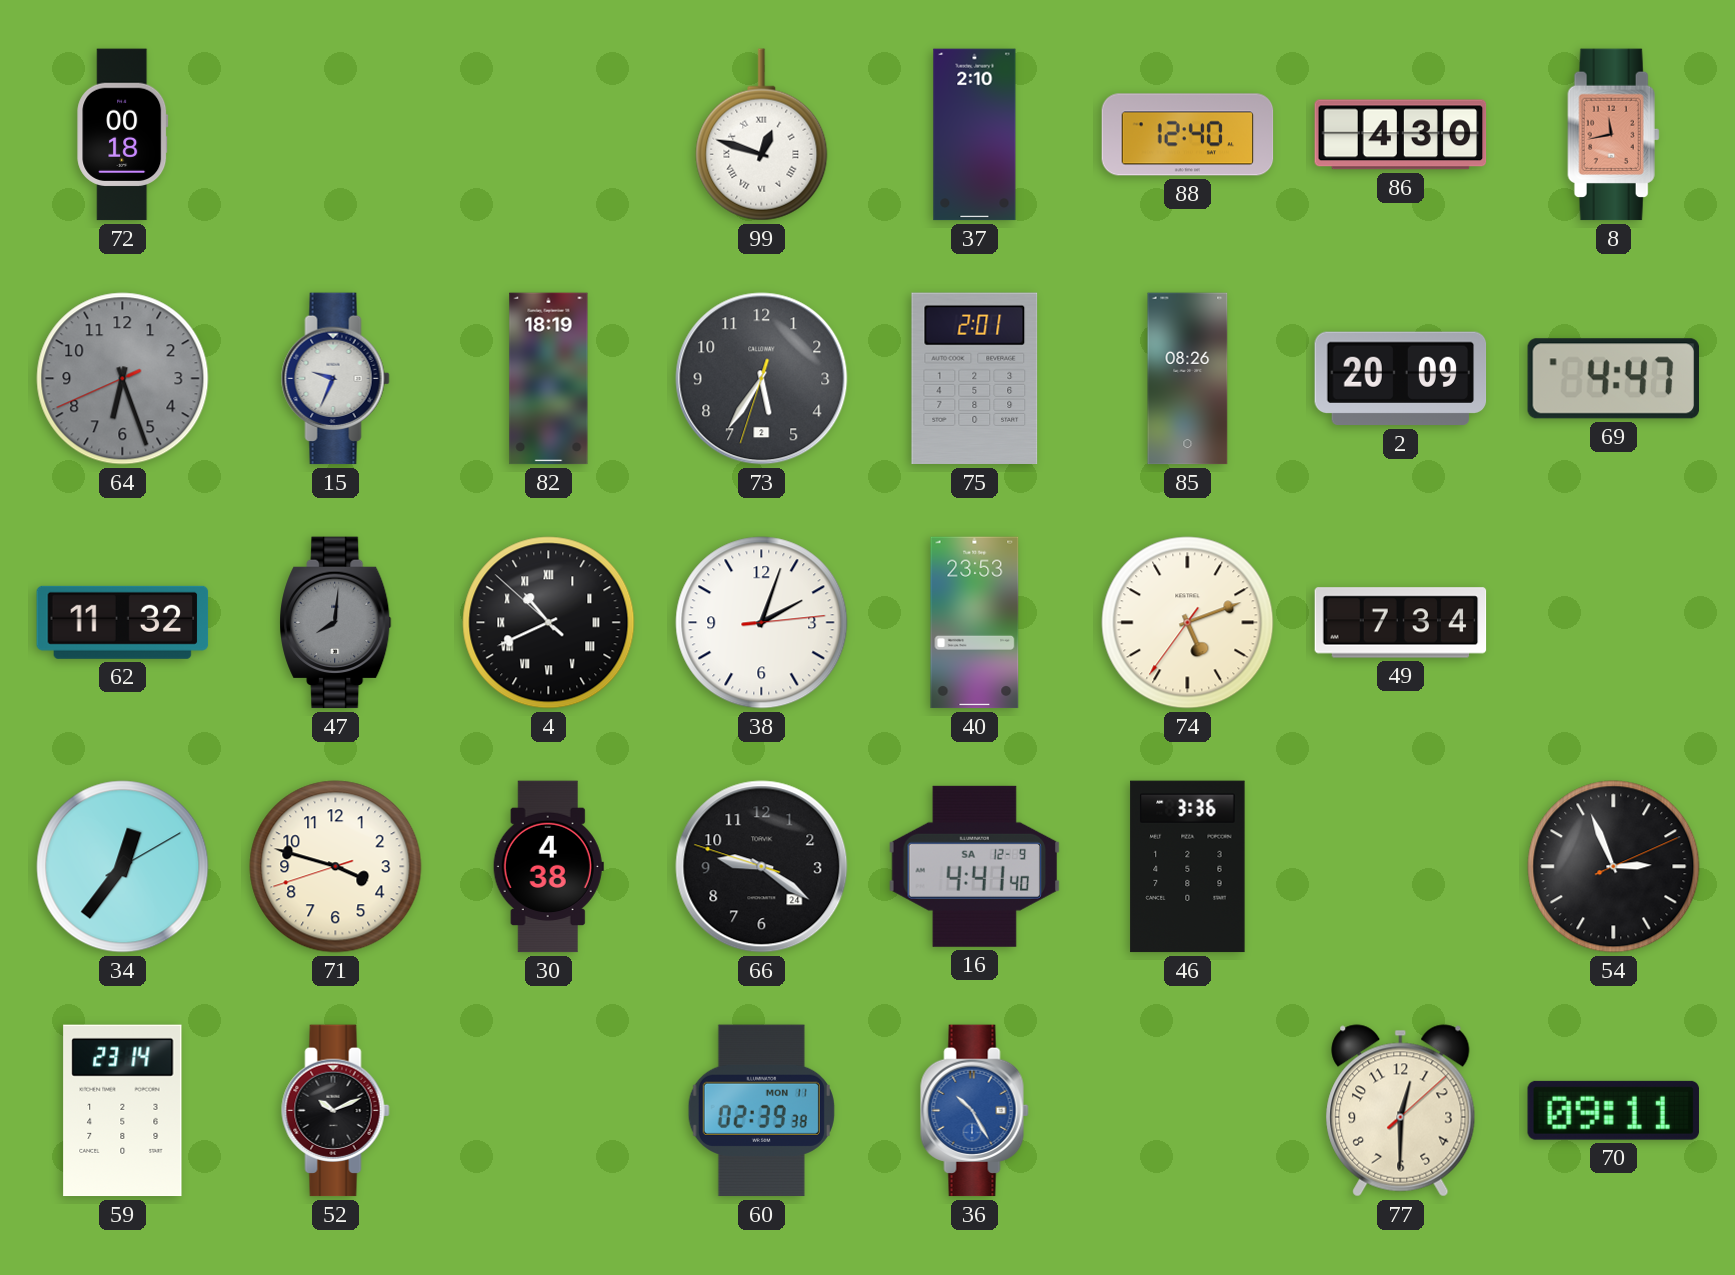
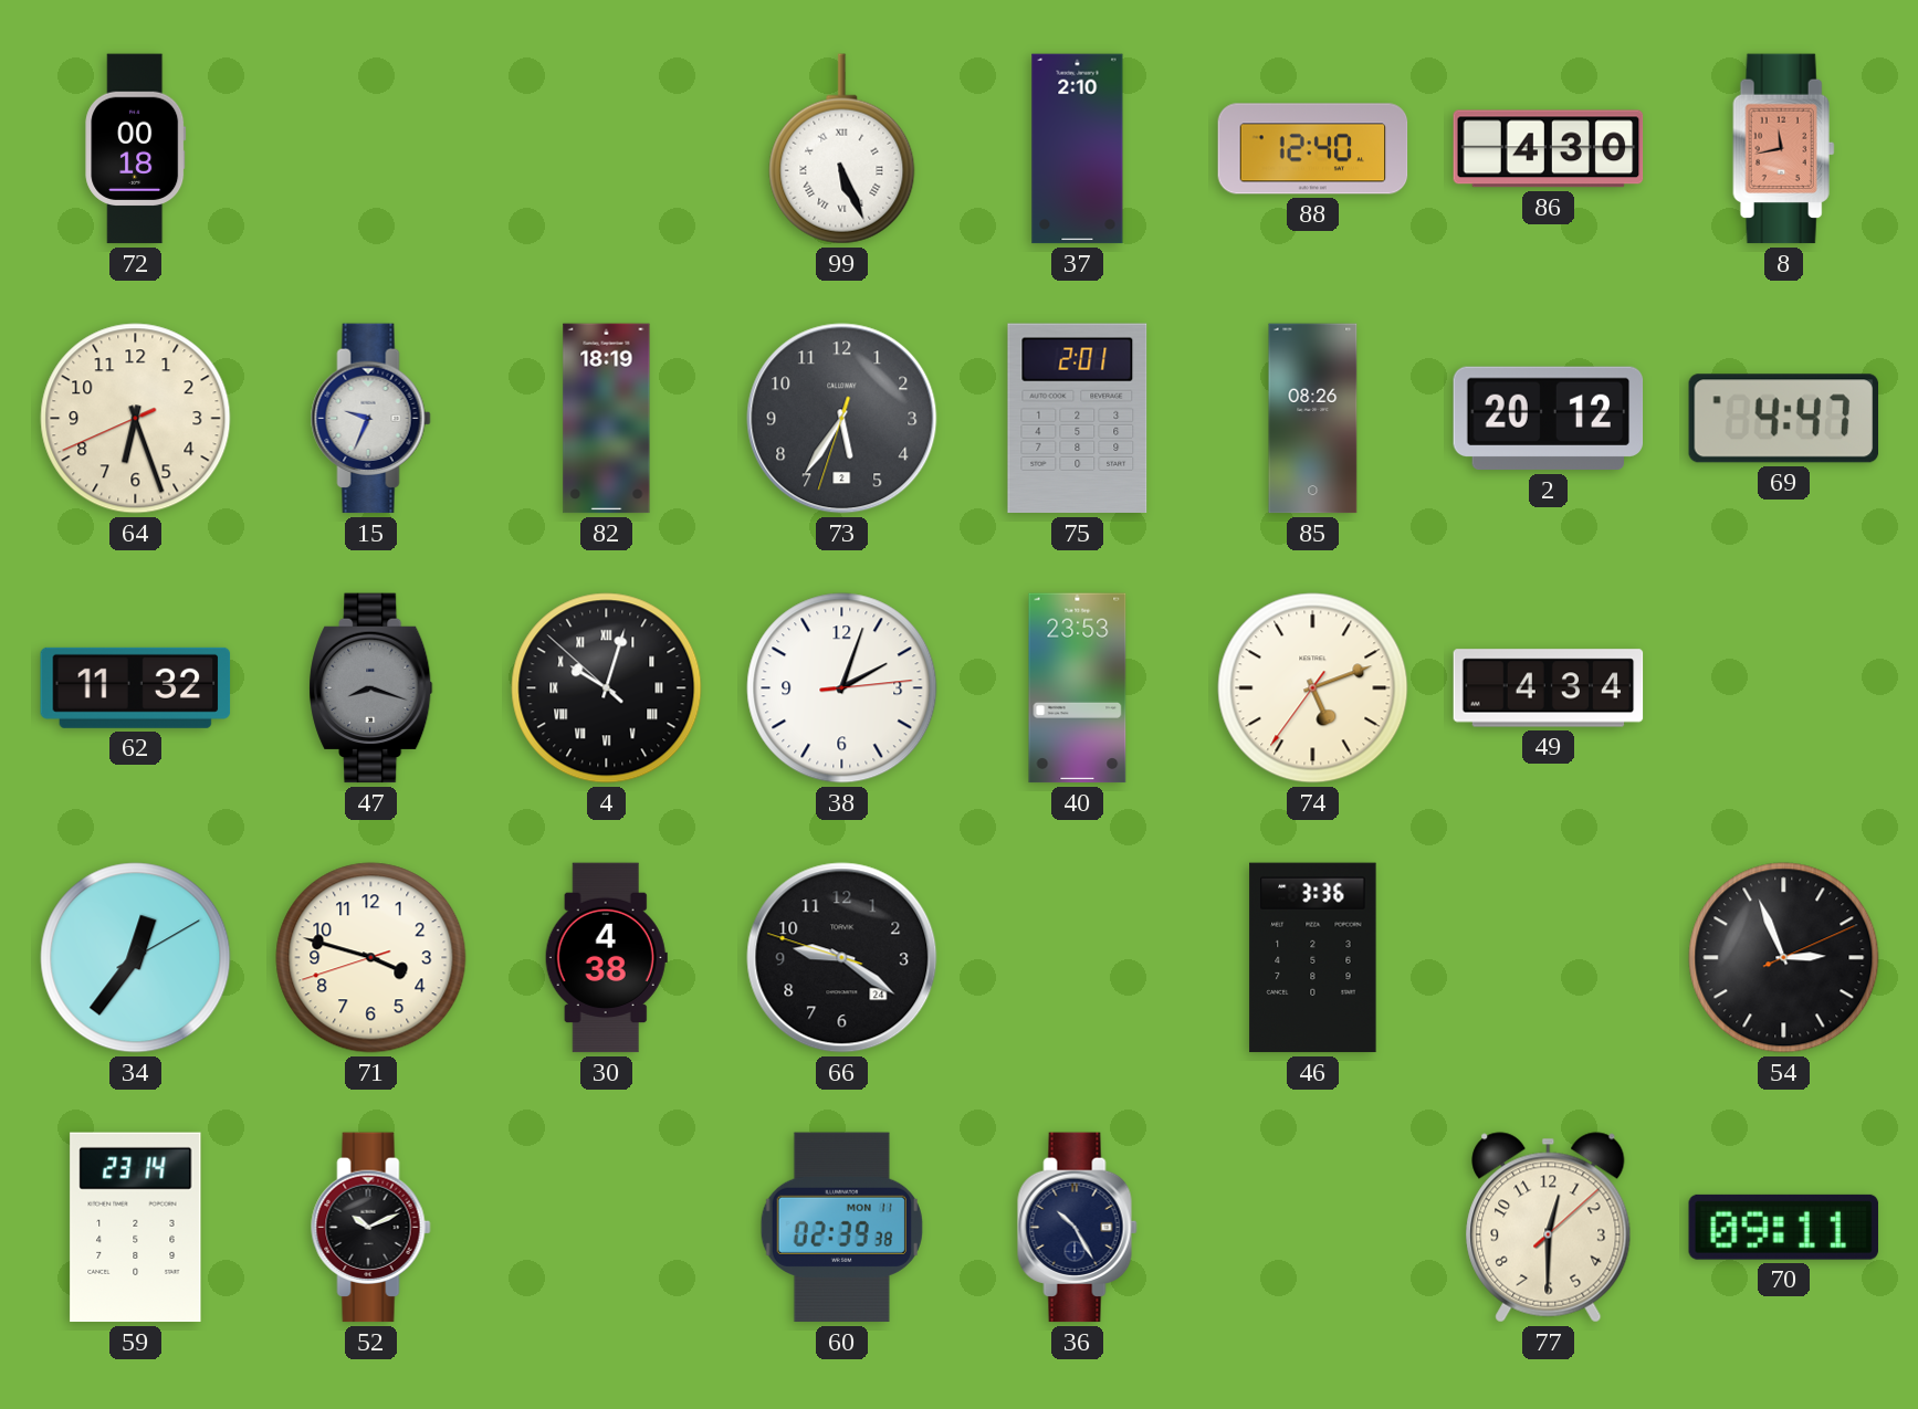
99: 12:48 -> 5:26
64 dial: grey -> cream
2: 20:09 -> 20:12
47: 8:01 -> 8:18
4: 10:40 -> 10:02
49: 7:34 -> 4:34
16: 4:41 -> none
36 dial: blue -> navy
